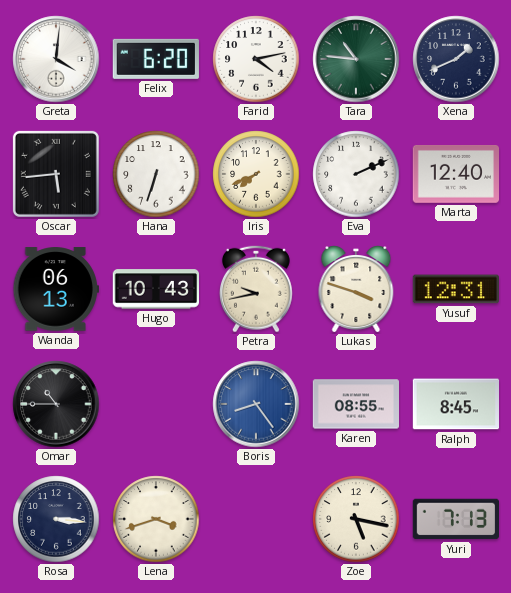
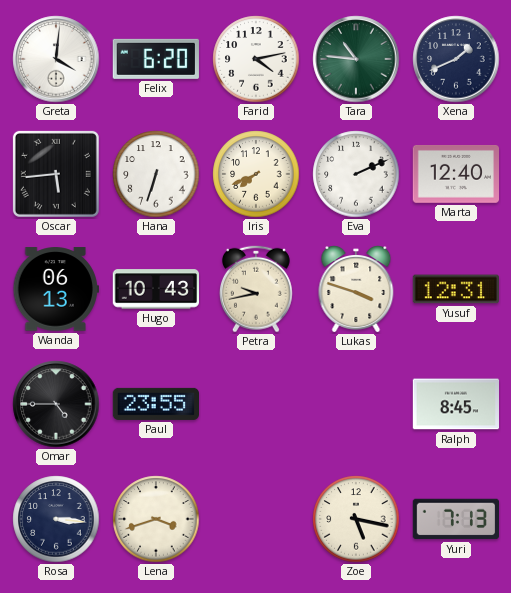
Omar: 10:45 -> 4:45
Paul: none -> 23:55
Boris: 8:24 -> none
Karen: 08:55 -> none
